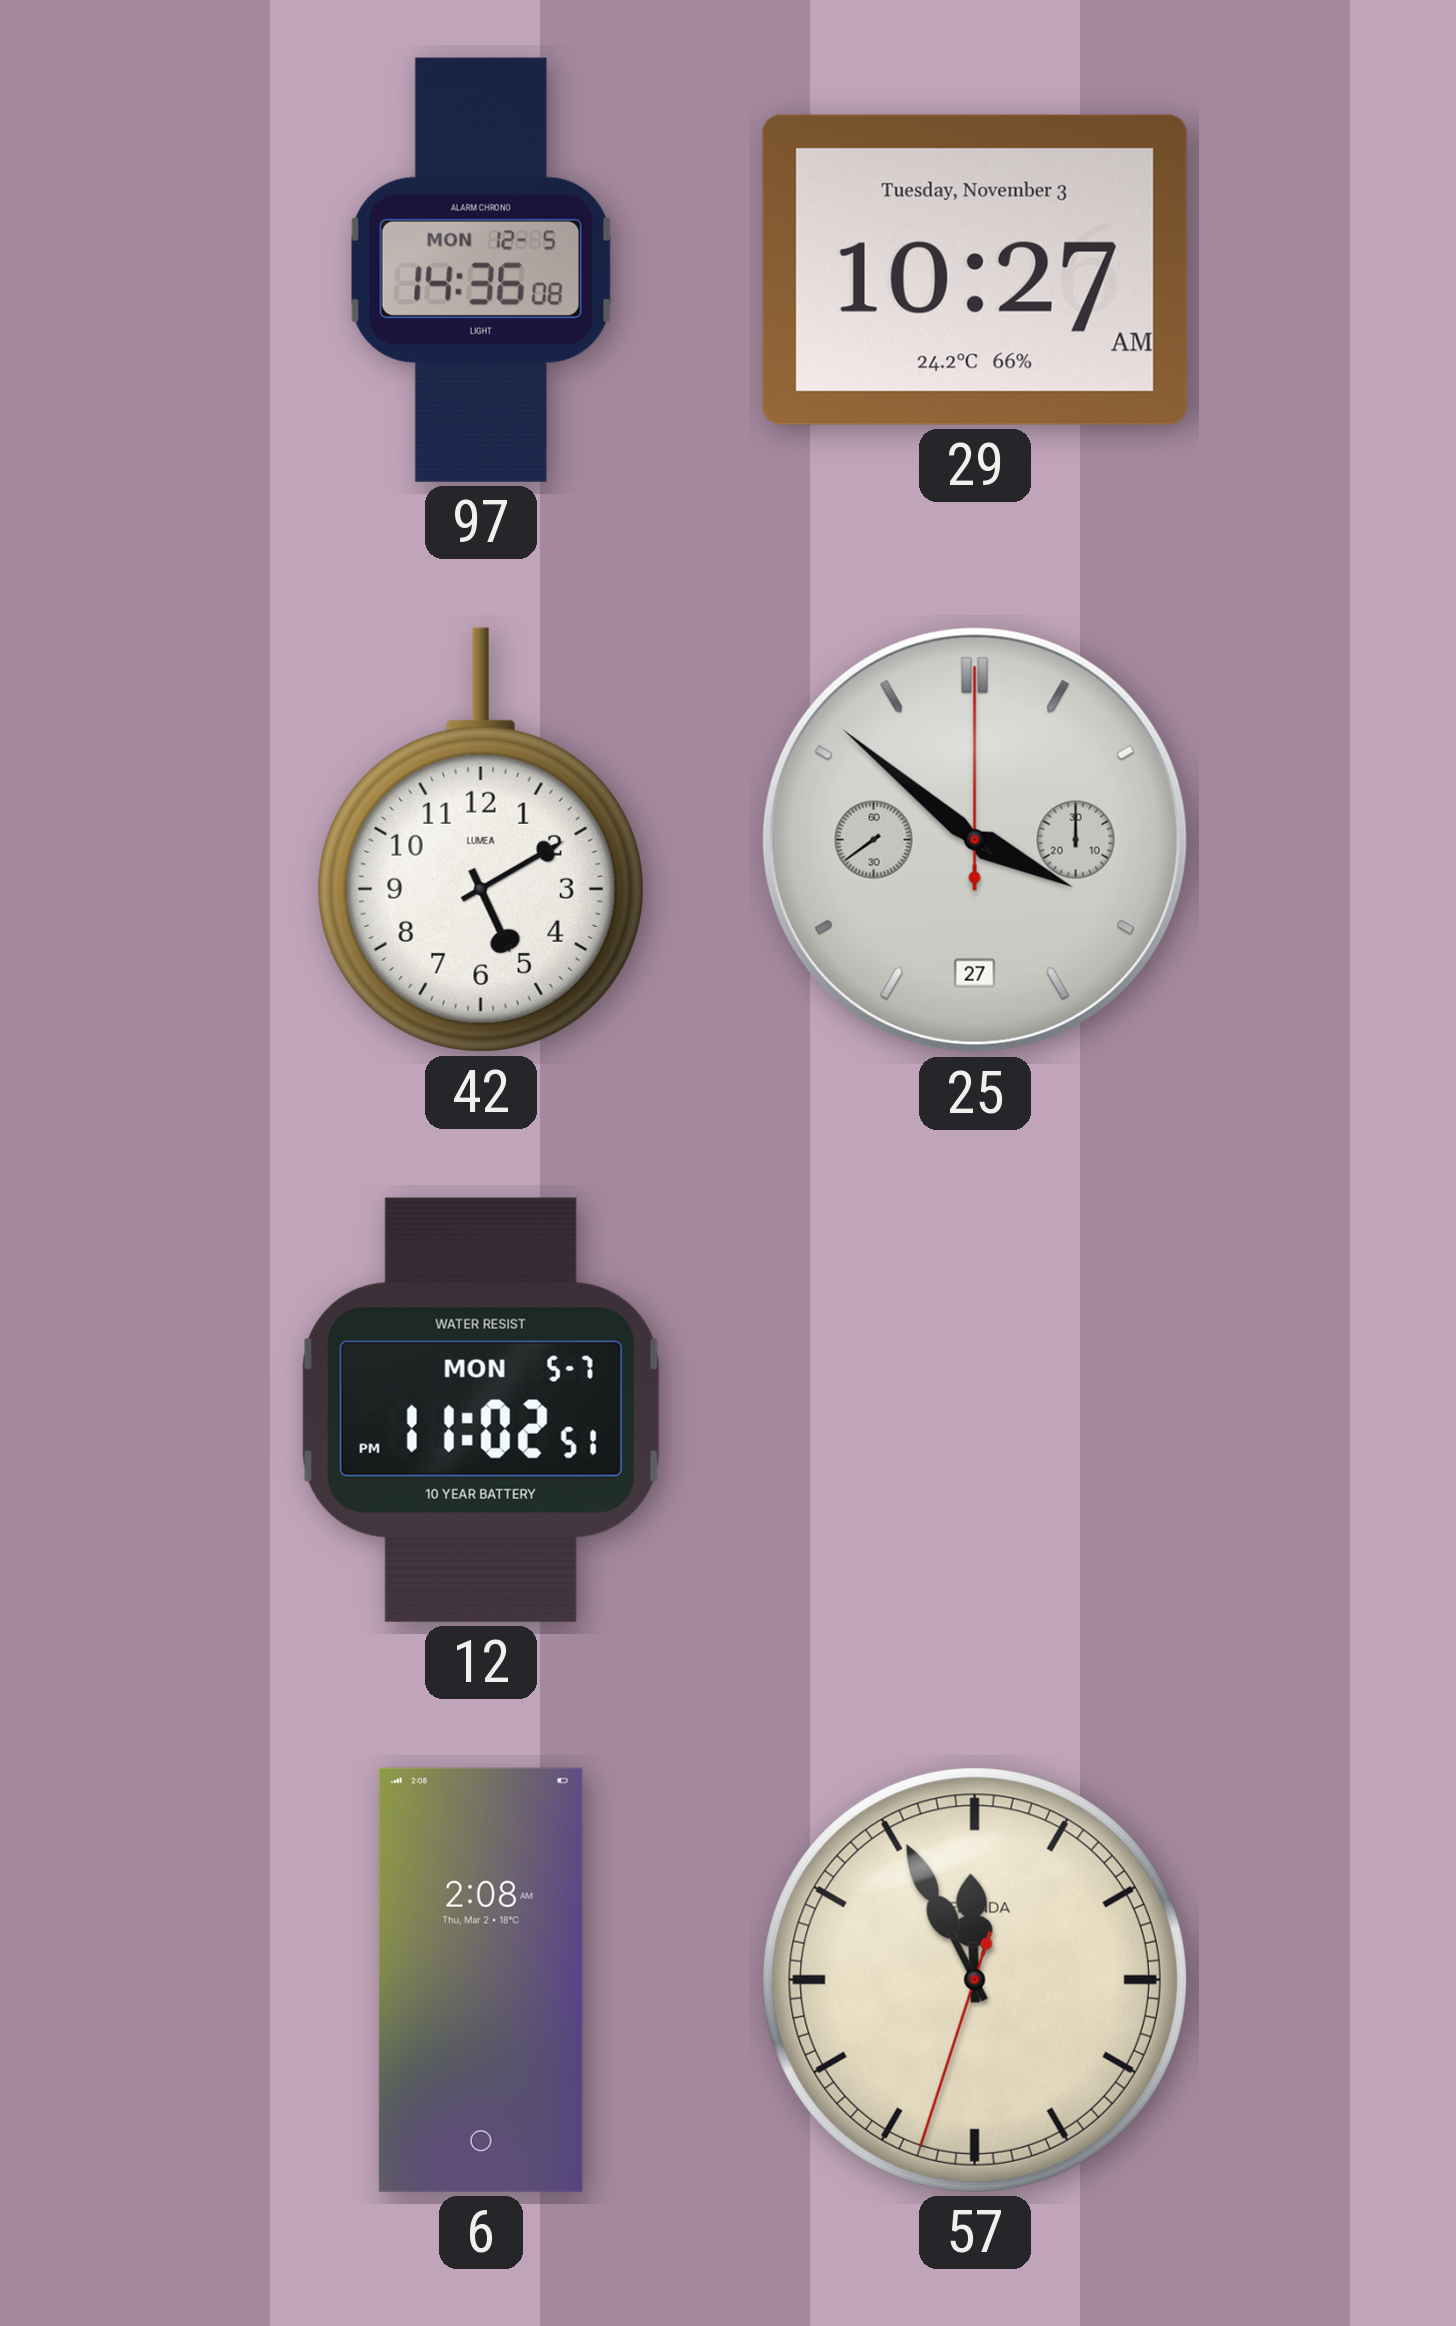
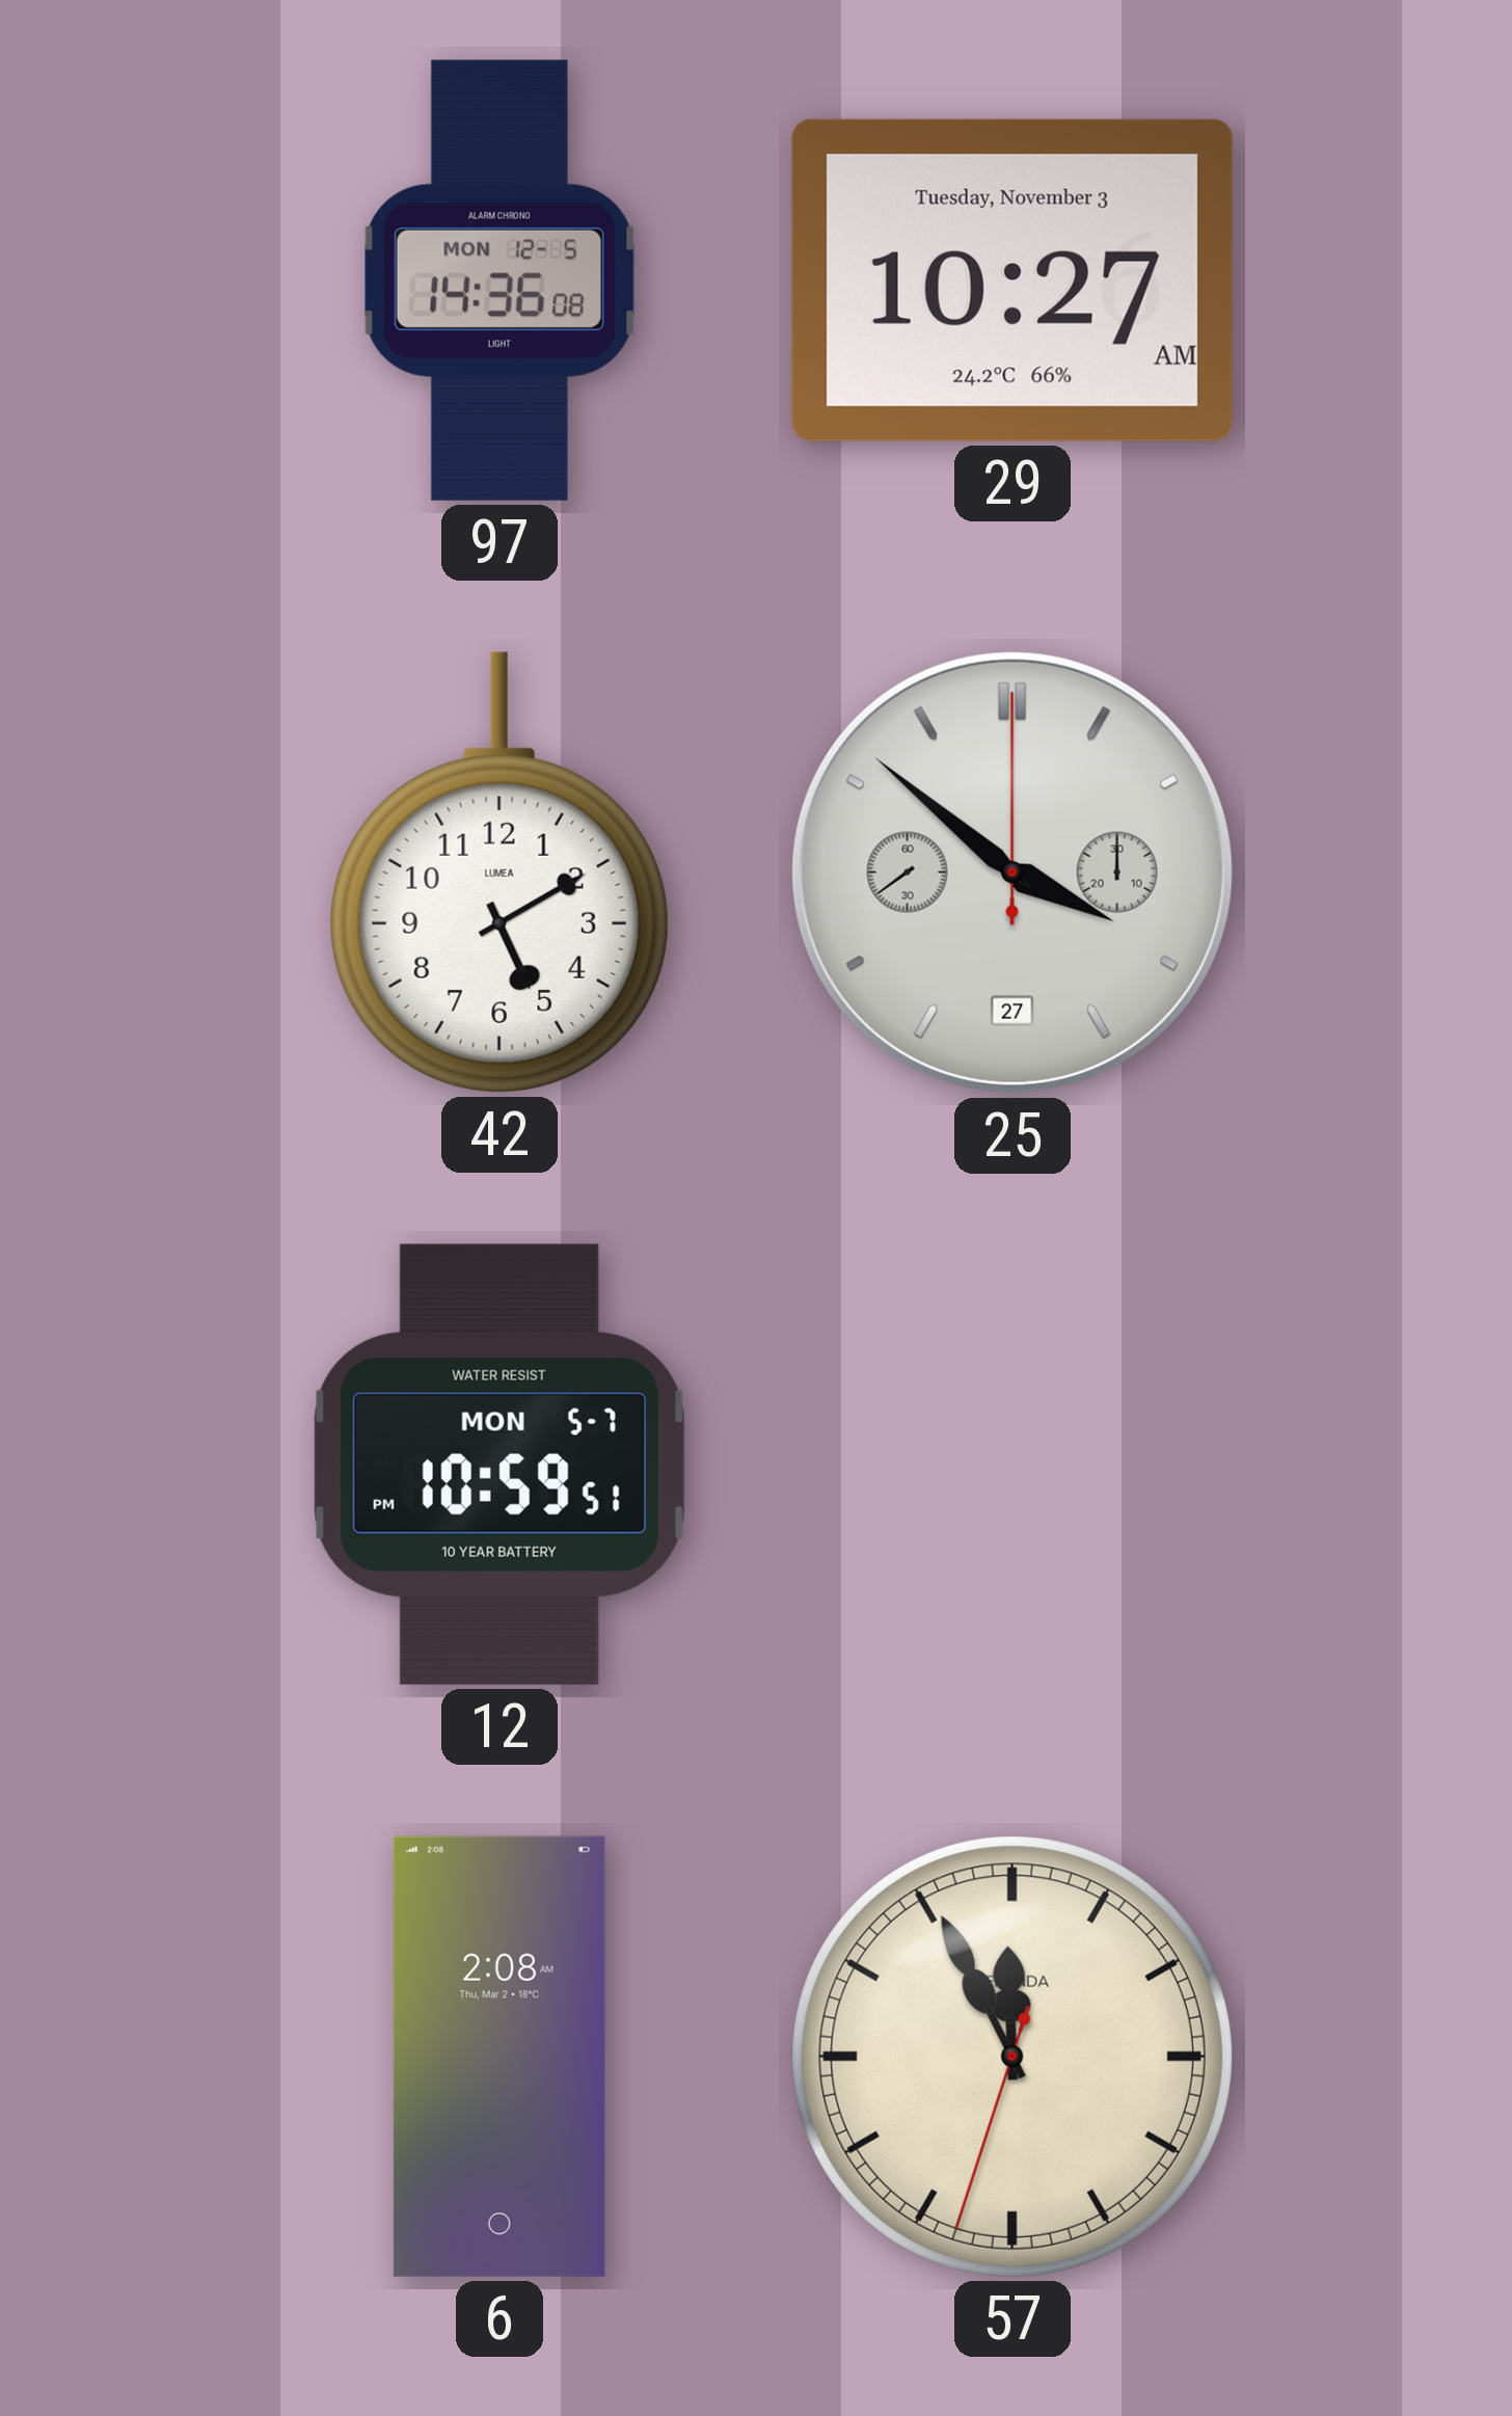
12: 11:02 -> 10:59
